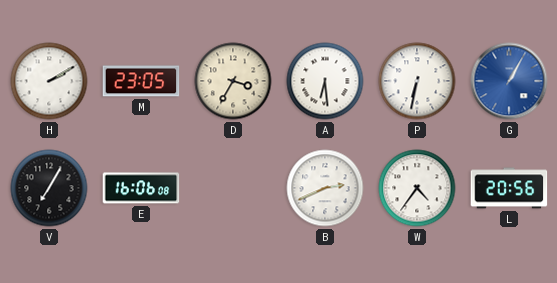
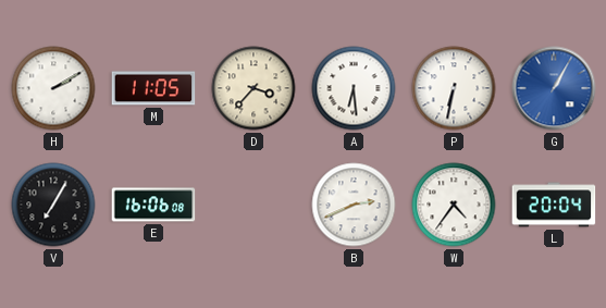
M: 23:05 -> 11:05
D: 3:35 -> 3:37
L: 20:56 -> 20:04
